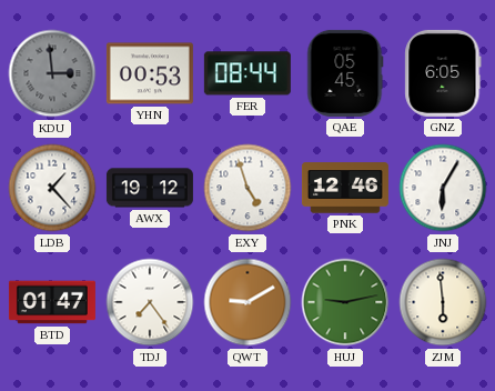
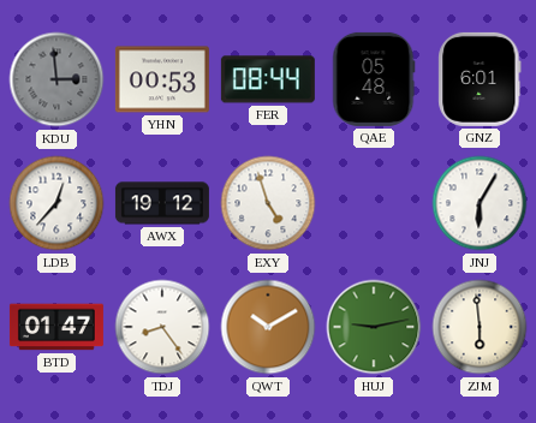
QAE: 05:45 -> 05:48
GNZ: 6:05 -> 6:01
LDB: 1:23 -> 12:37
PNK: 12:46 -> none
TDJ: 7:24 -> 8:24
QWT: 9:10 -> 10:10
